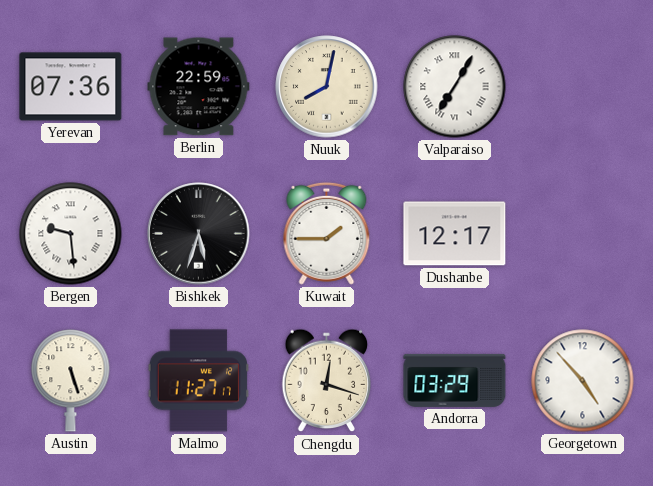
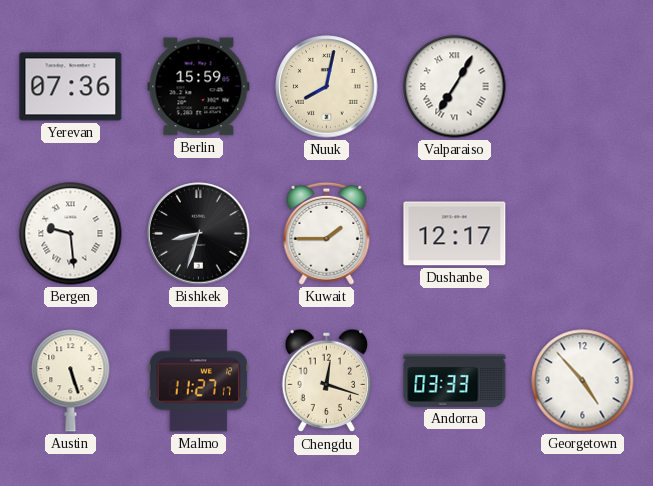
Berlin: 22:59 -> 15:59
Bishkek: 5:33 -> 8:33
Andorra: 03:29 -> 03:33
